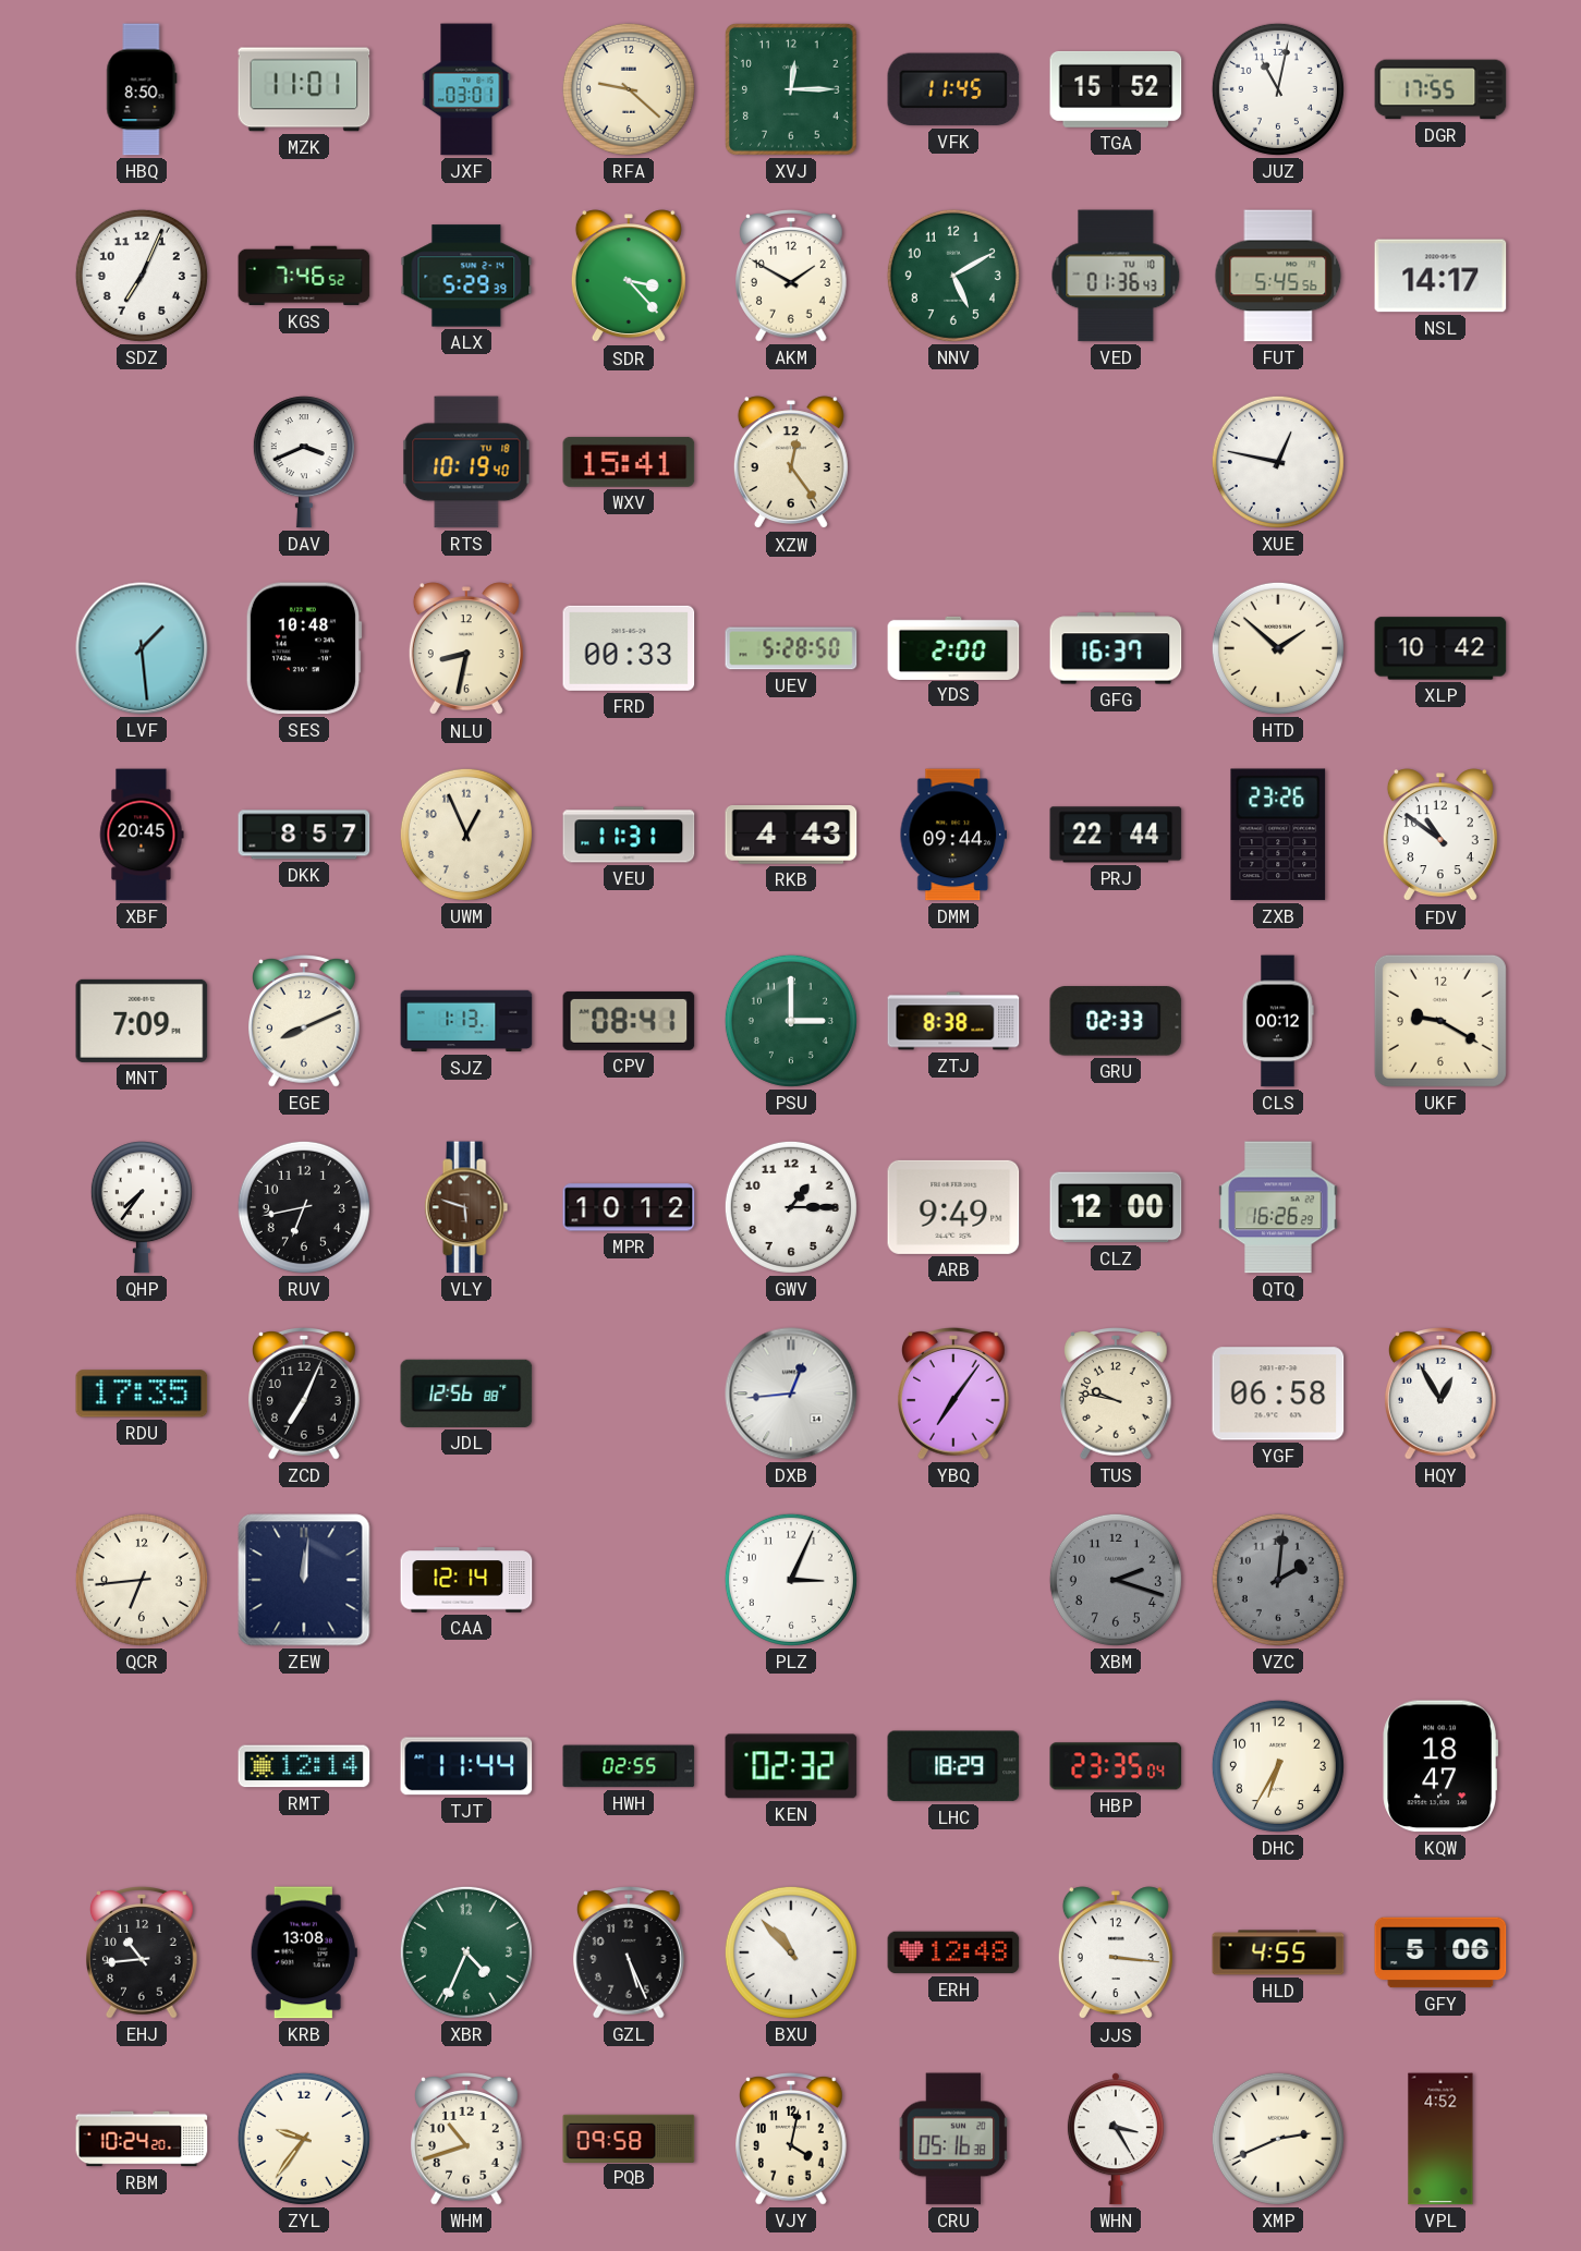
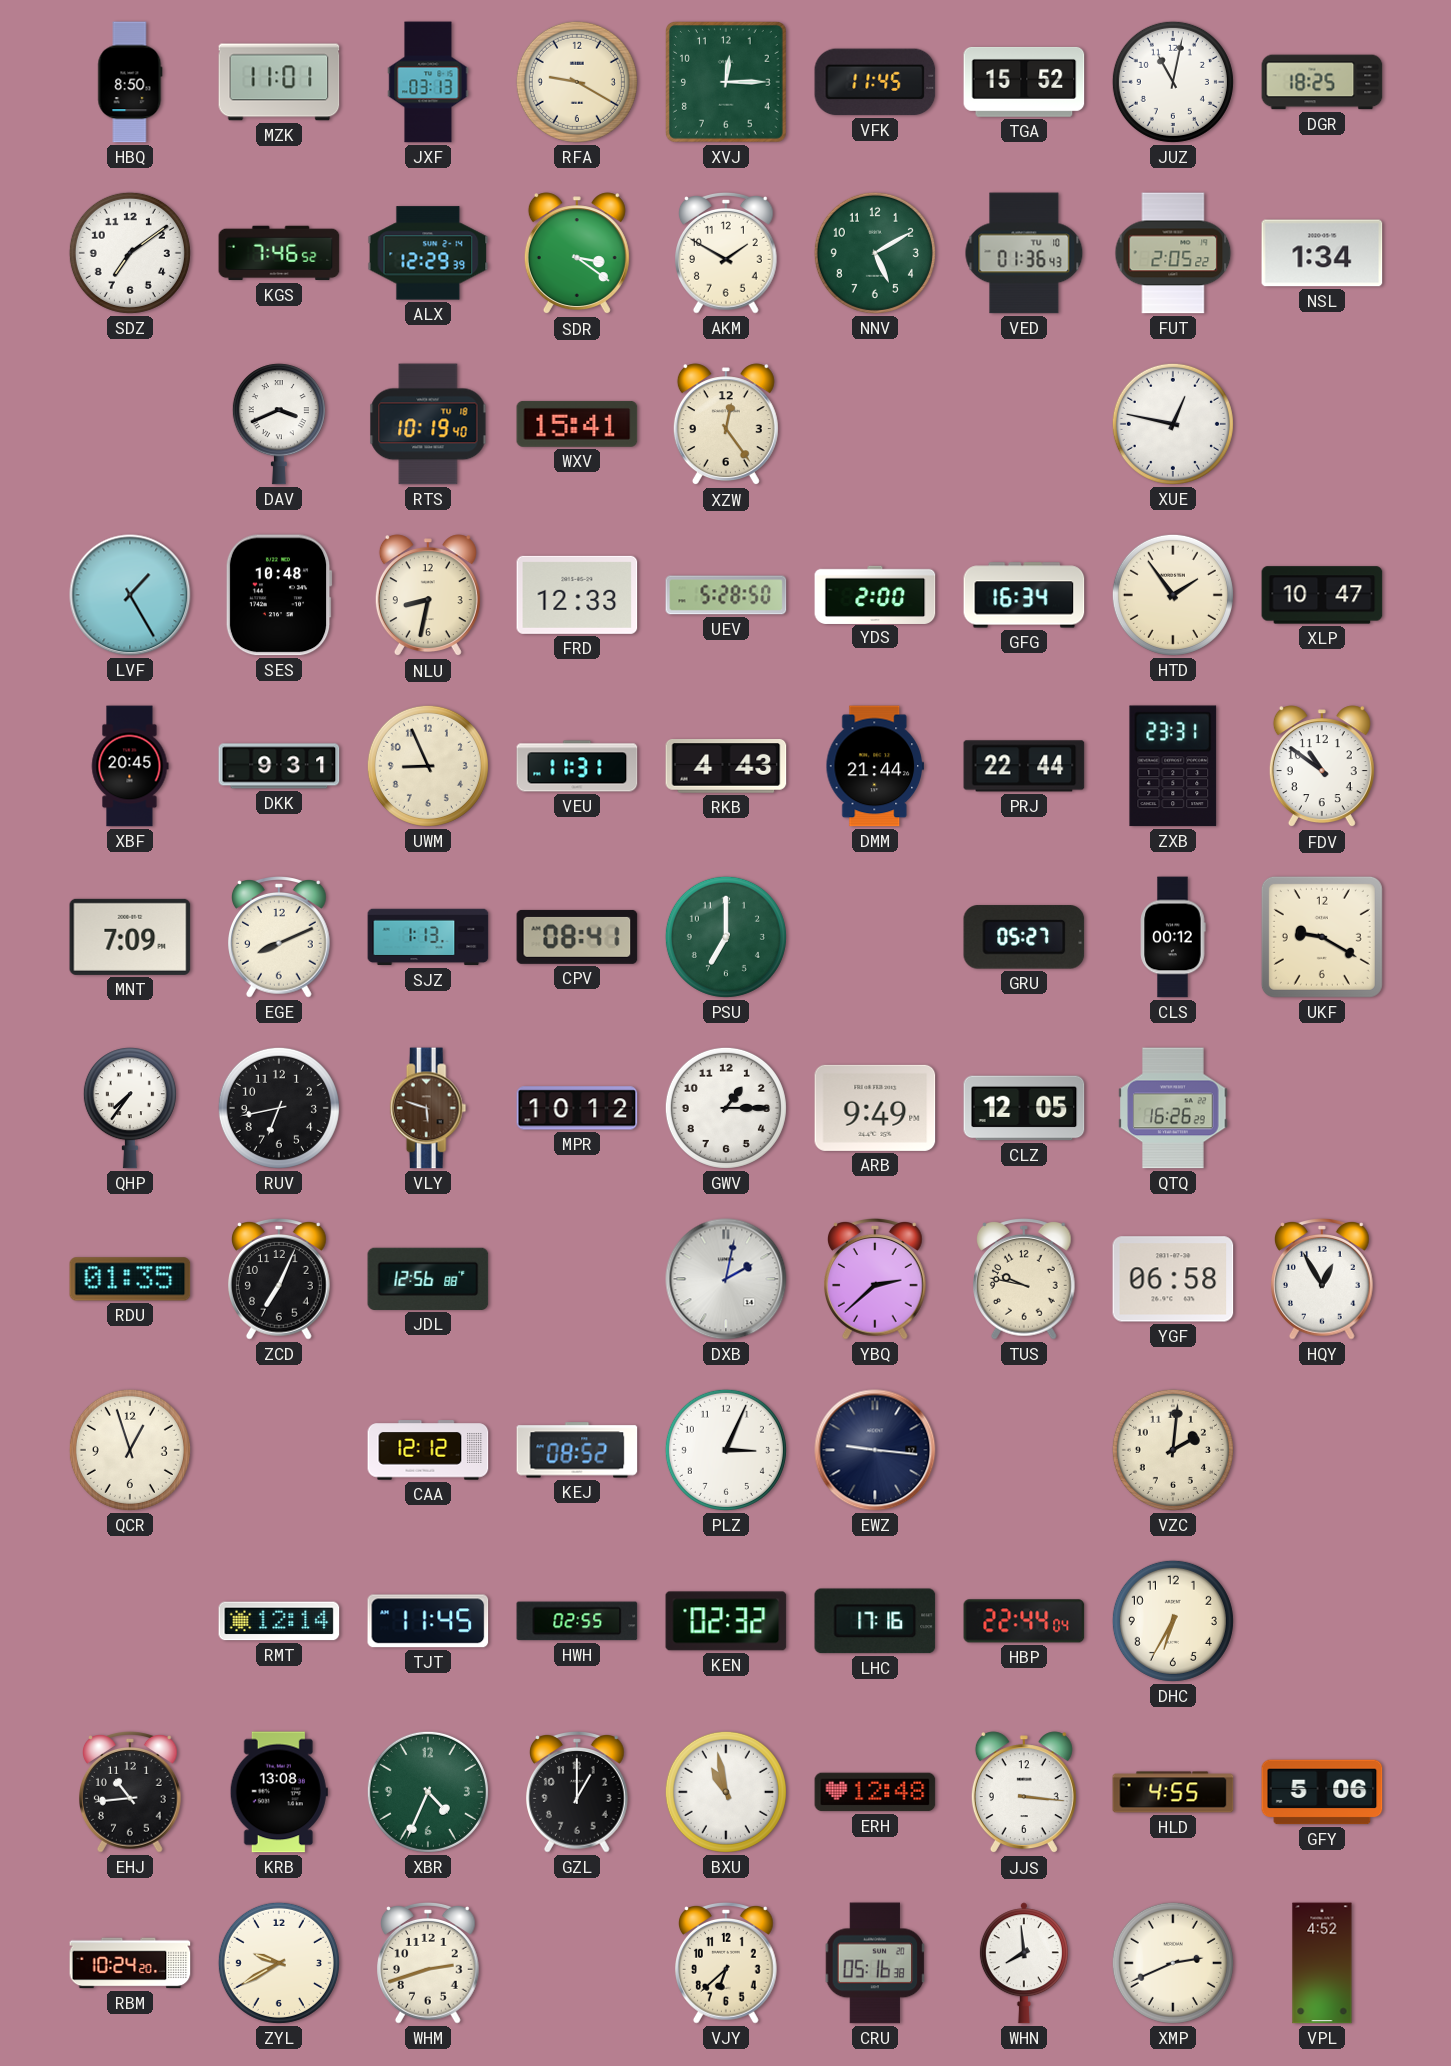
JXF: 03:01 -> 03:13
RFA: 9:22 -> 9:20
DGR: 17:55 -> 18:25
SDZ: 7:04 -> 7:09
ALX: 5:29 -> 12:29
SDR: 3:23 -> 3:21
FUT: 5:45 -> 2:05
NSL: 14:17 -> 1:34
LVF: 1:29 -> 1:25
FRD: 00:33 -> 12:33
GFG: 16:37 -> 16:34
HTD: 1:52 -> 1:54
XLP: 10:42 -> 10:47
DKK: 8:57 -> 9:31
UWM: 12:56 -> 8:56
DMM: 09:44 -> 21:44
ZXB: 23:26 -> 23:31
PSU: 3:00 -> 7:00
ZTJ: 8:38 -> none
GRU: 02:33 -> 05:27
CLZ: 12:00 -> 12:05
RDU: 17:35 -> 01:35
DXB: 12:44 -> 2:02
YBQ: 7:06 -> 2:38
QCR: 6:44 -> 12:57
ZEW: 12:01 -> none
CAA: 12:14 -> 12:12
KEJ: none -> 08:52
EWZ: none -> 9:16
XBM: 2:18 -> none
VZC dial: grey -> cream
TJT: 11:44 -> 11:45
LHC: 18:29 -> 17:16
HBP: 23:35 -> 22:44
KQW: 18:47 -> none
GZL: 5:26 -> 1:00
BXU: 10:53 -> 10:58
ZYL: 9:36 -> 9:40
WHM: 10:42 -> 2:42
PQB: 09:58 -> none
VJY: 4:02 -> 6:38
WHN: 3:25 -> 7:59
